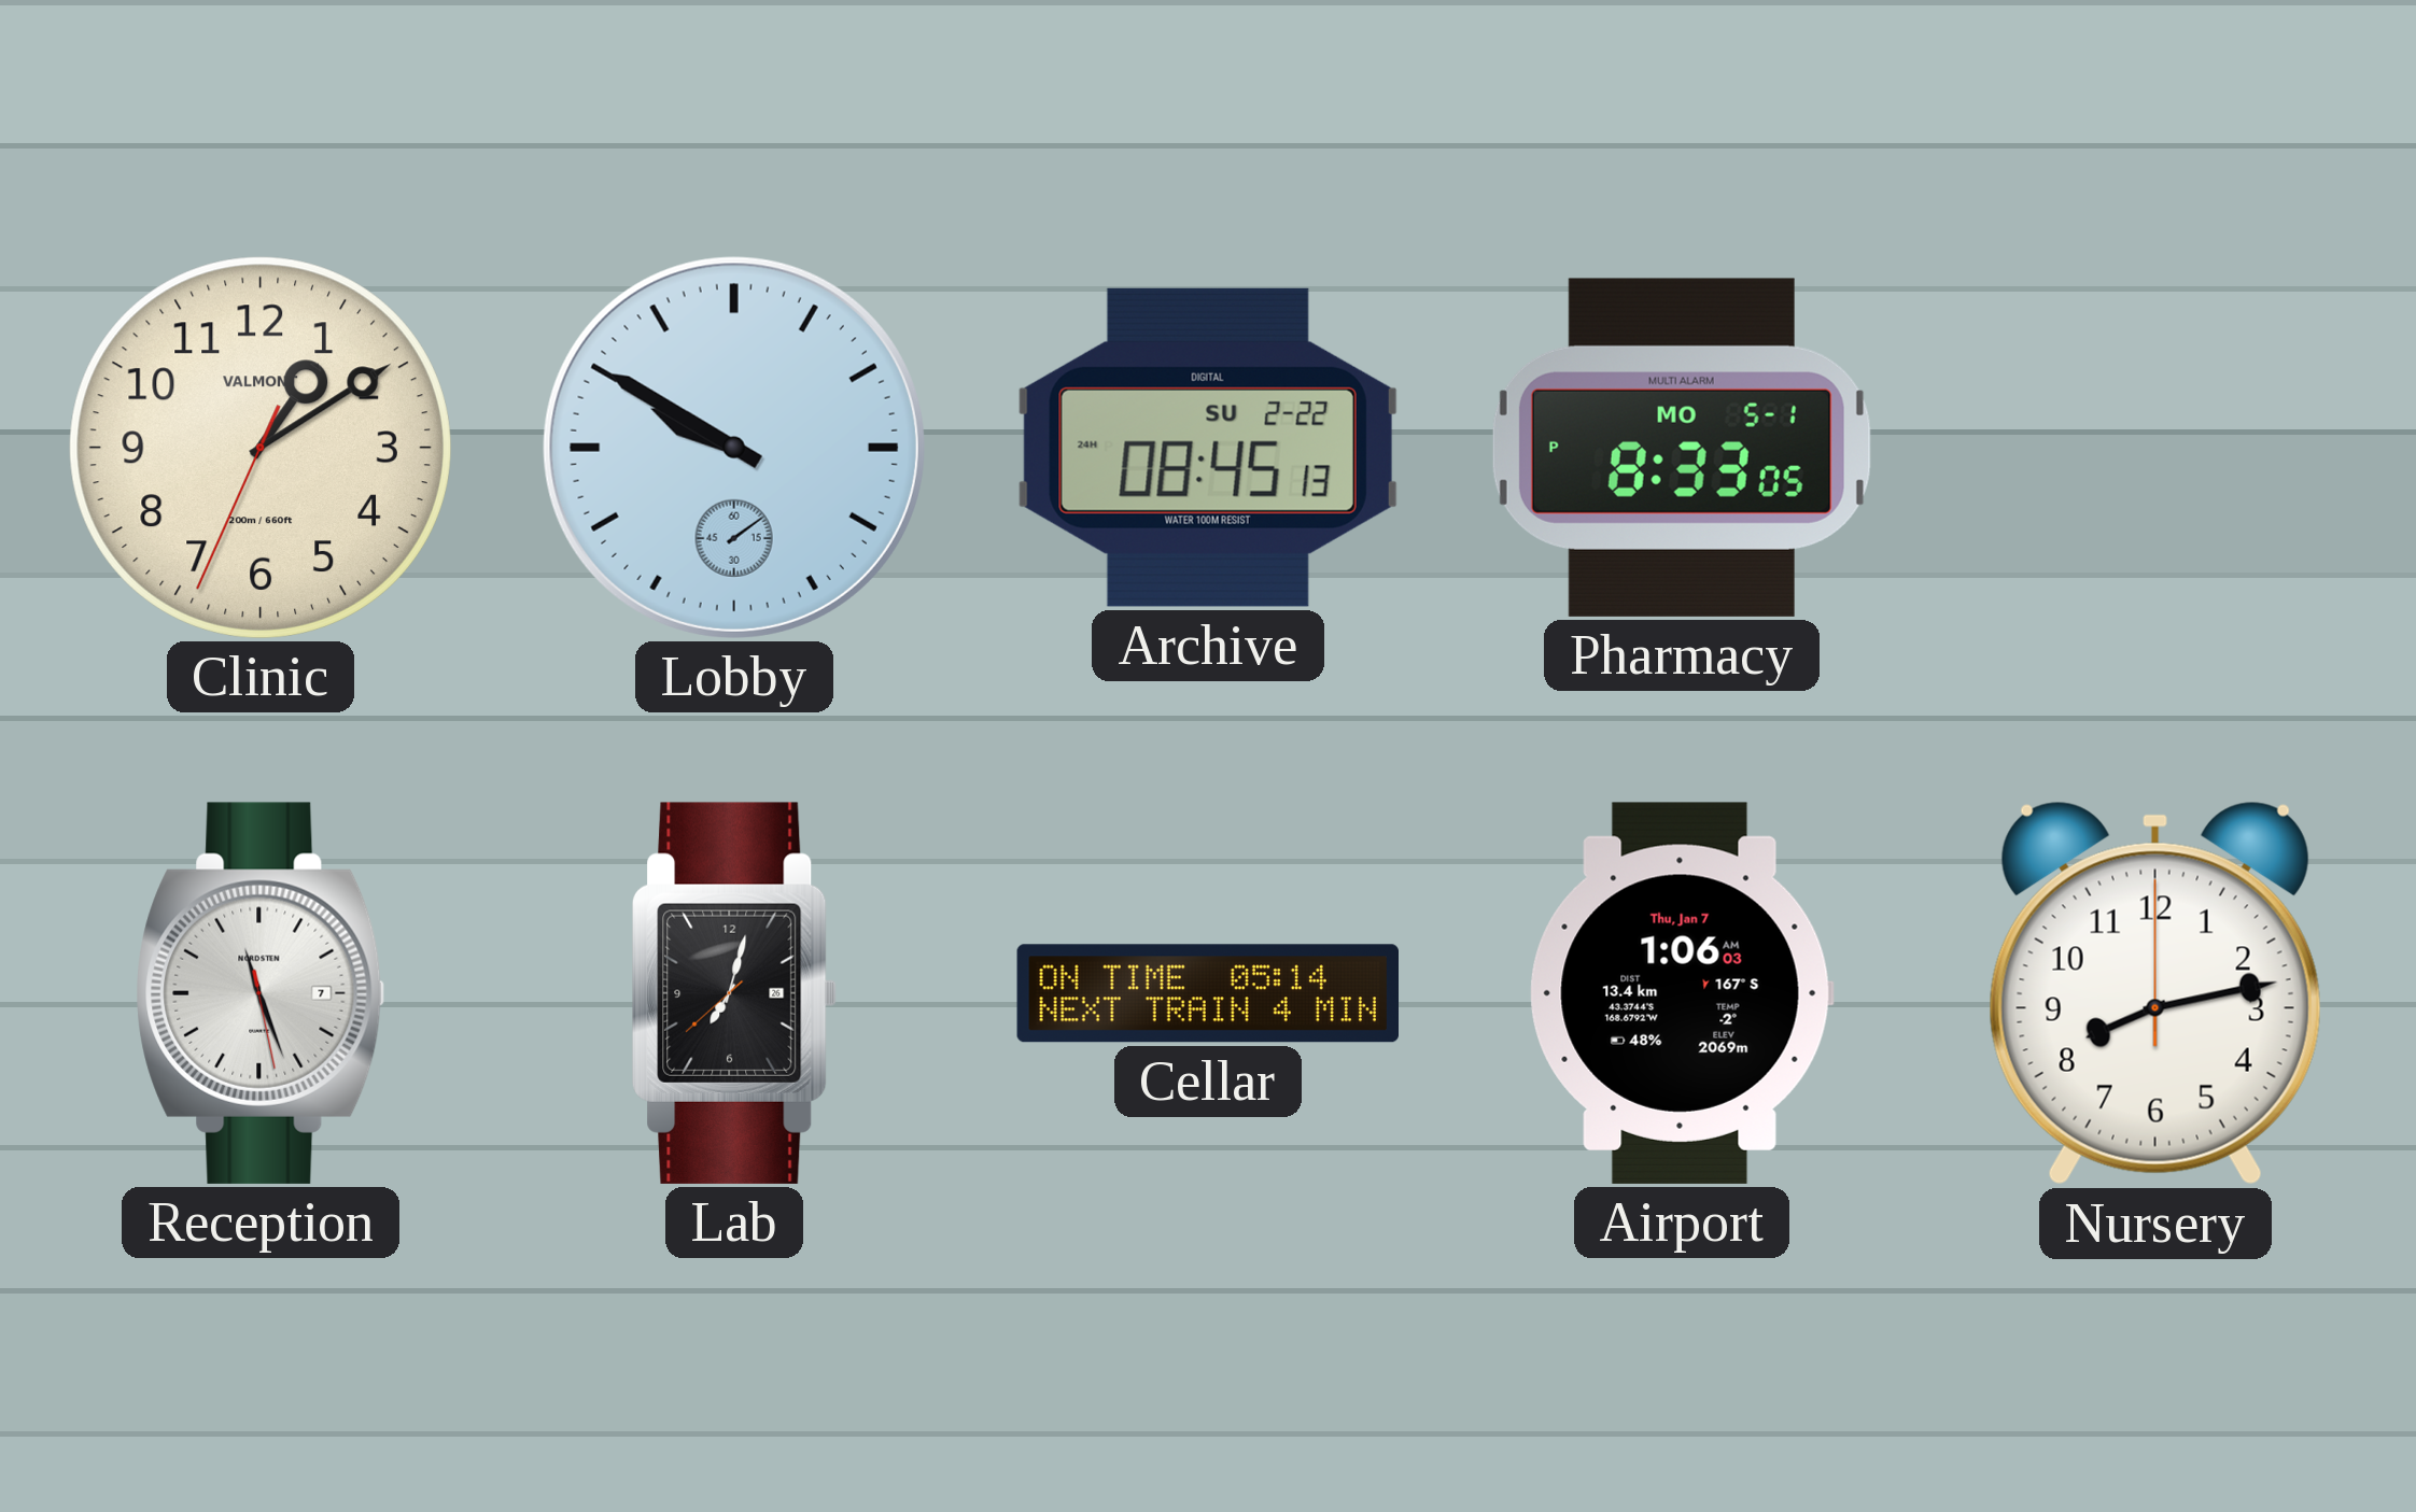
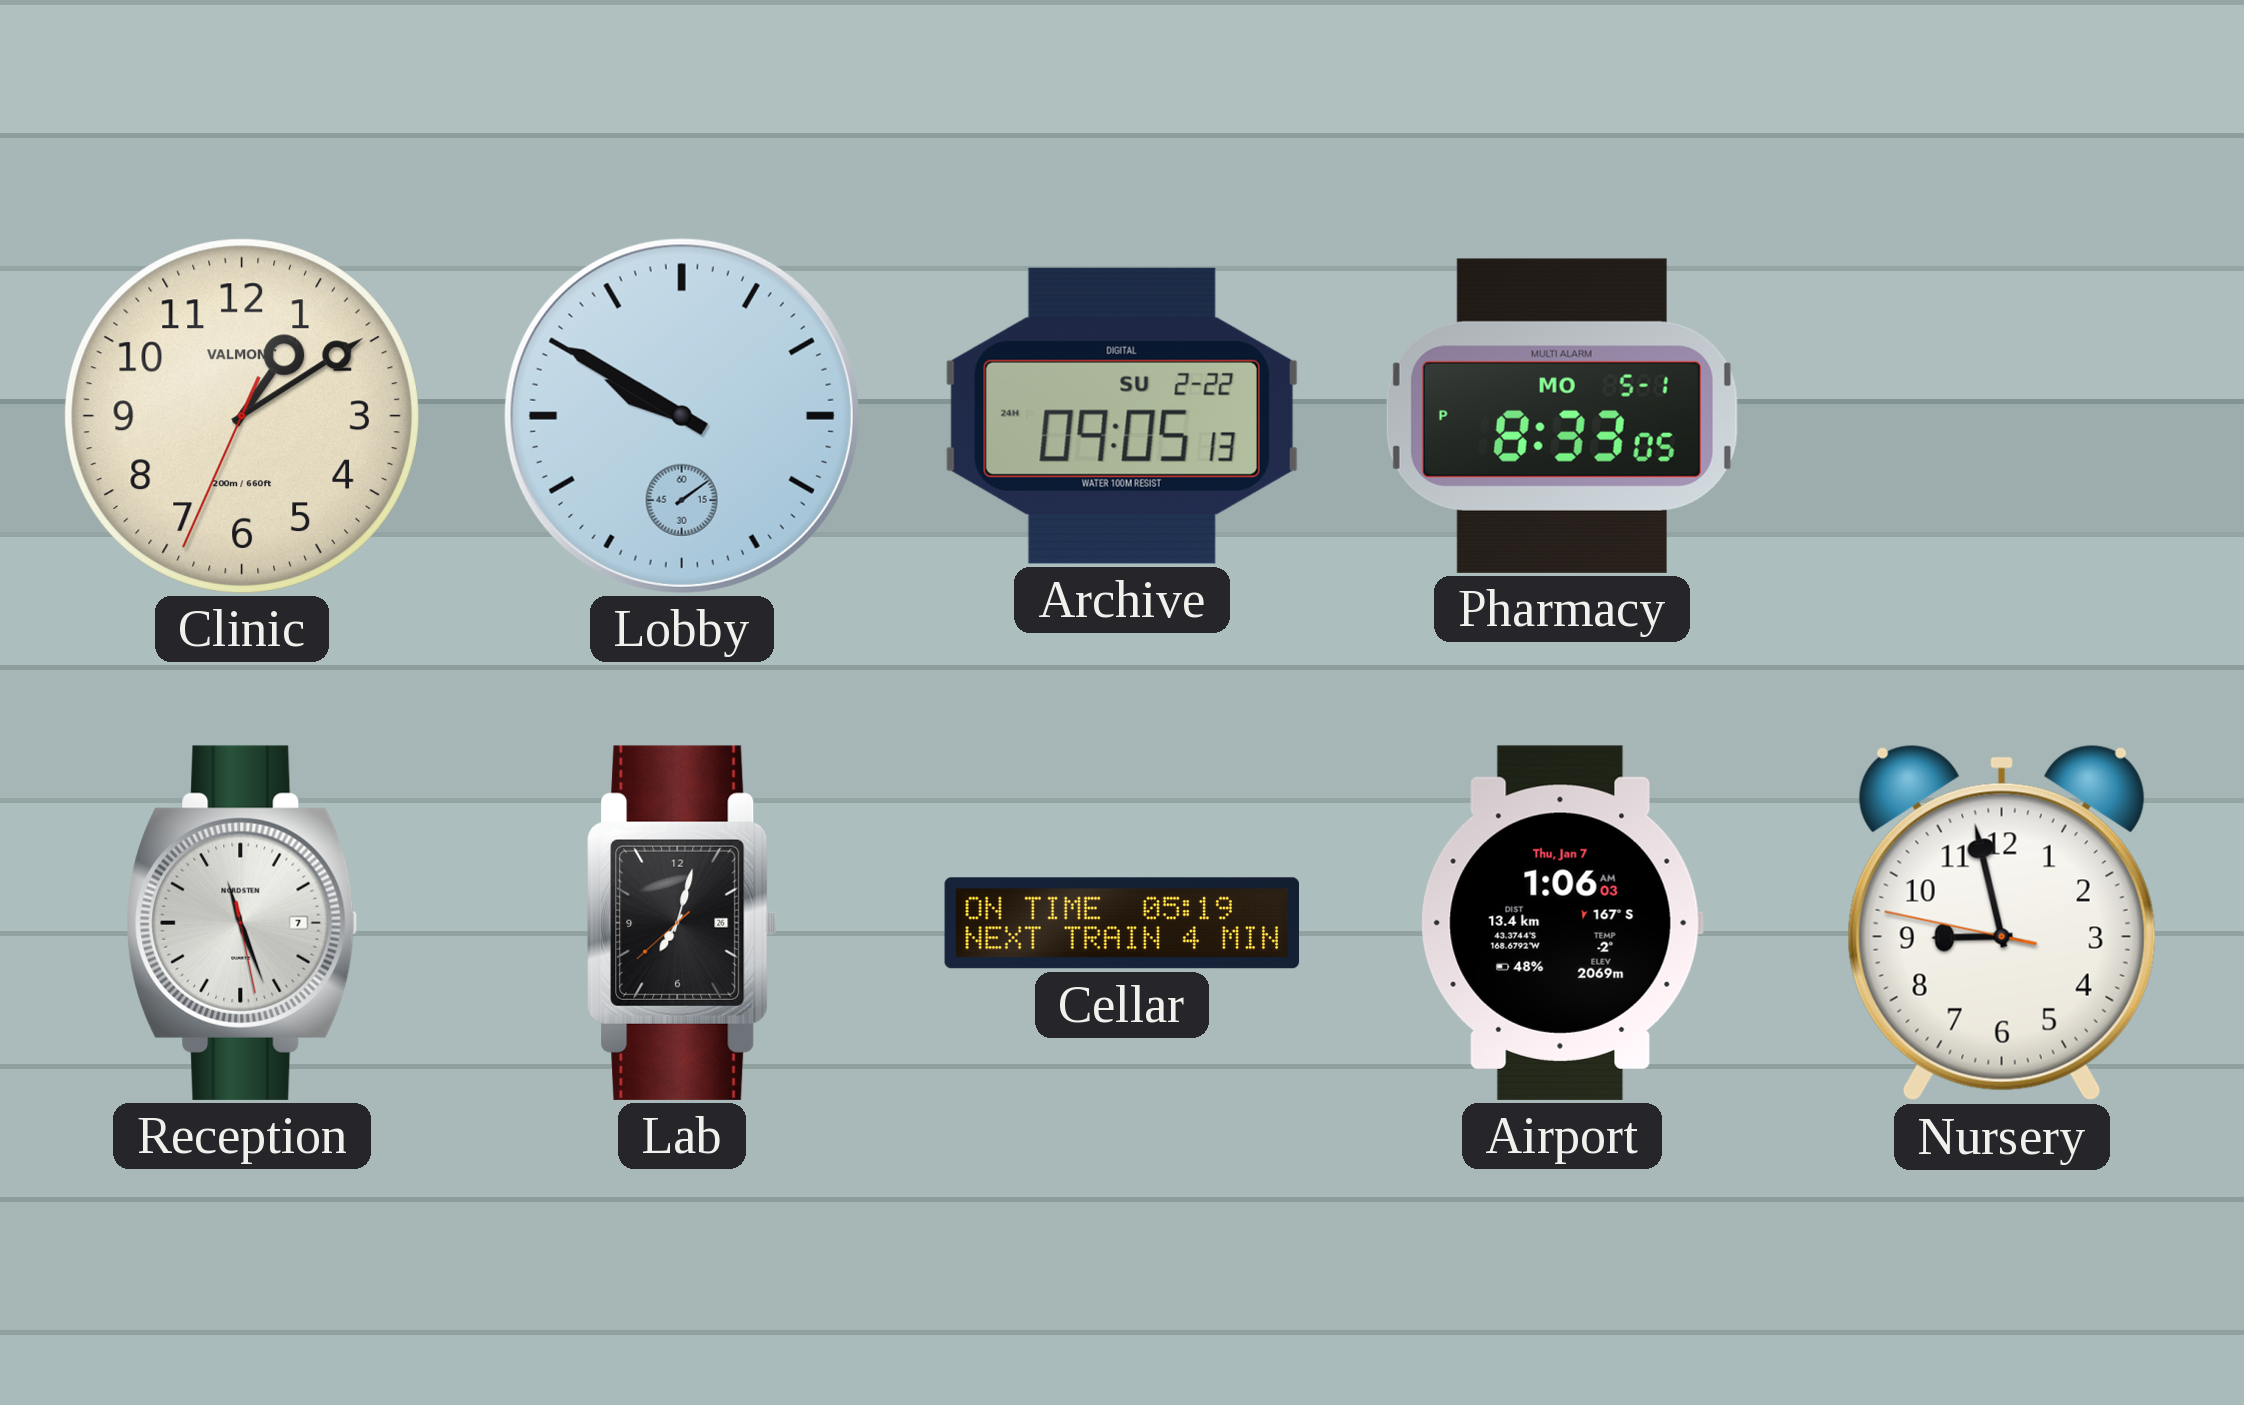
Archive: 08:45 -> 09:05
Cellar: 05:14 -> 05:19
Nursery: 8:13 -> 8:57
